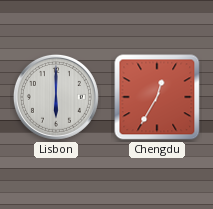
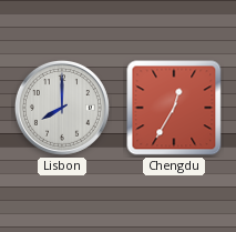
Lisbon: 6:00 -> 8:00
